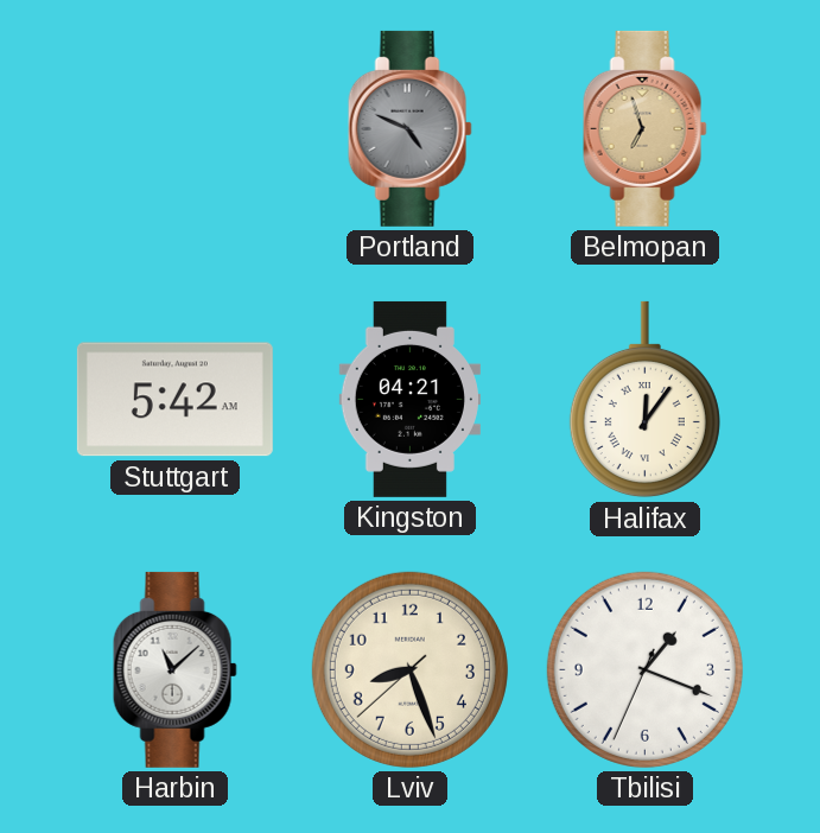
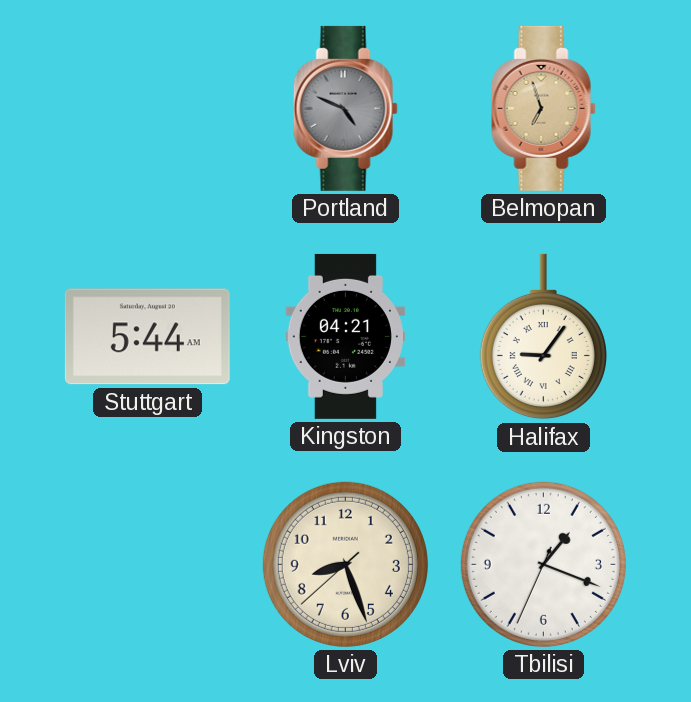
Stuttgart: 5:42 -> 5:44
Halifax: 12:06 -> 9:06
Harbin: 11:08 -> none
